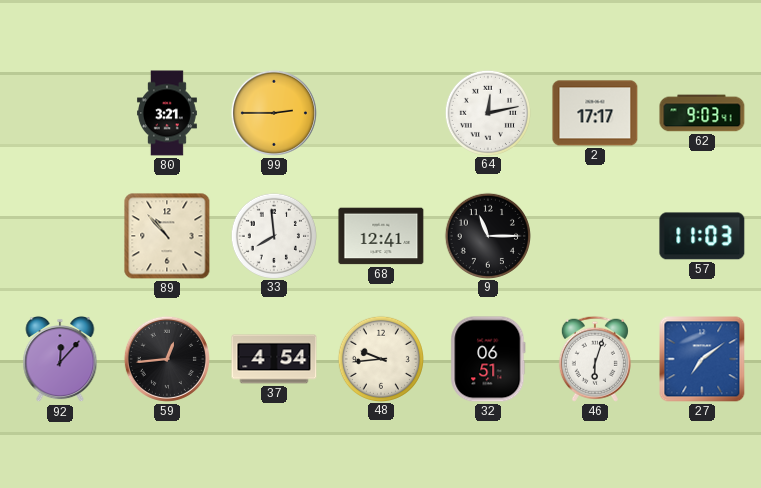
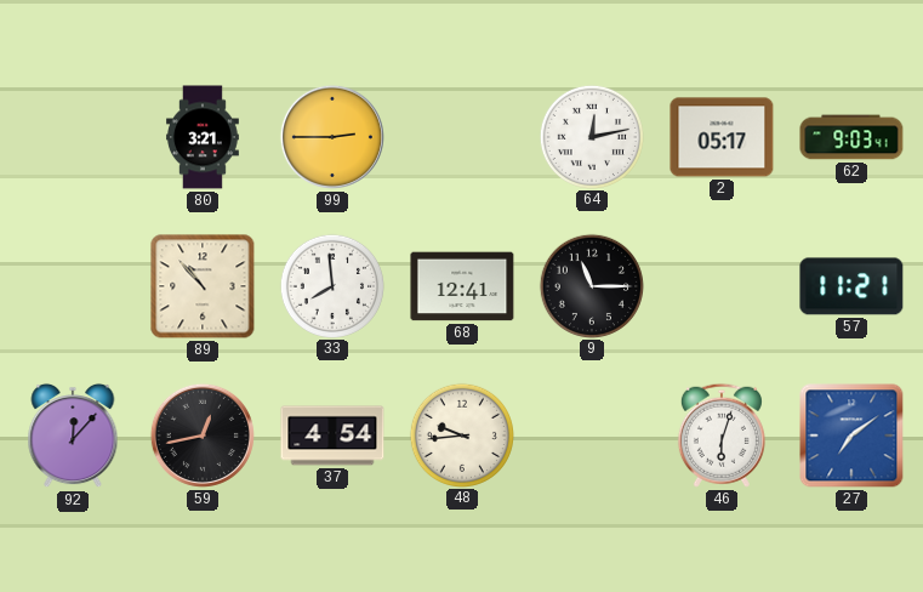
2: 17:17 -> 05:17
57: 11:03 -> 11:21
59: 12:44 -> 12:43
32: 06:51 -> none
